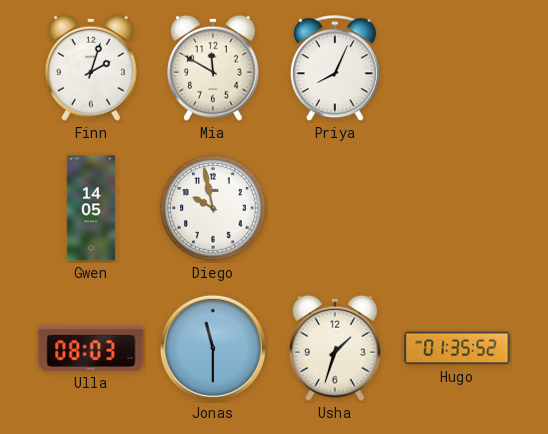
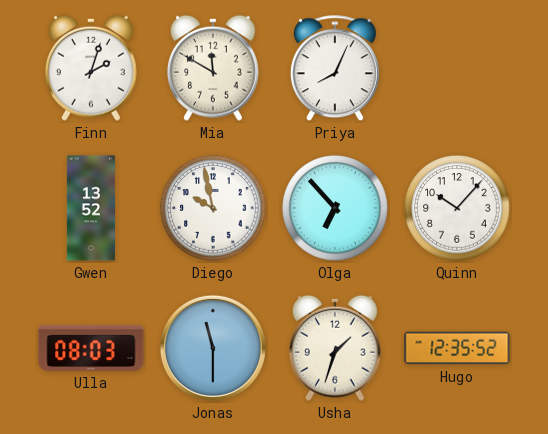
Gwen: 14:05 -> 13:52
Olga: none -> 6:53
Quinn: none -> 10:07
Hugo: 01:35 -> 12:35
